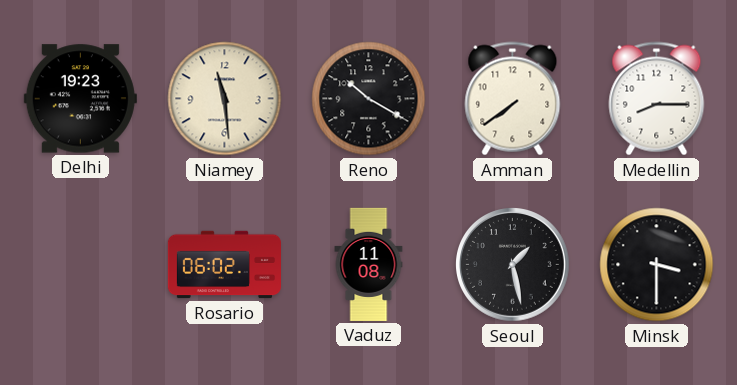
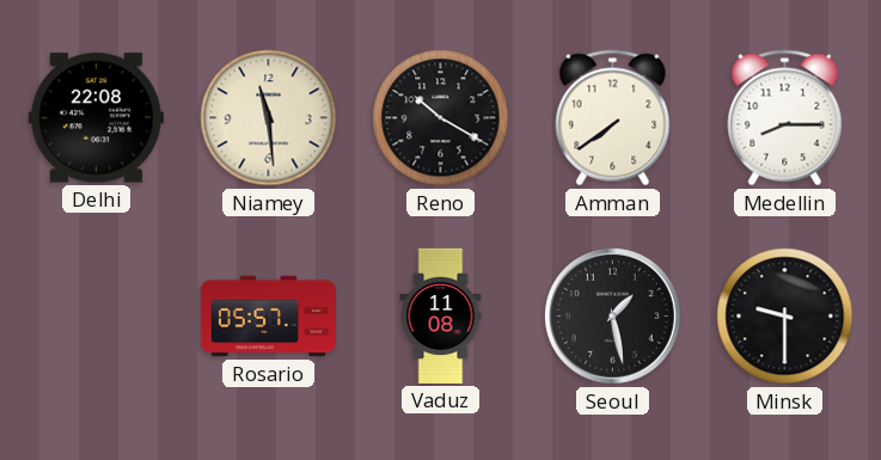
Delhi: 19:23 -> 22:08
Rosario: 06:02 -> 05:57
Minsk: 3:30 -> 9:30
